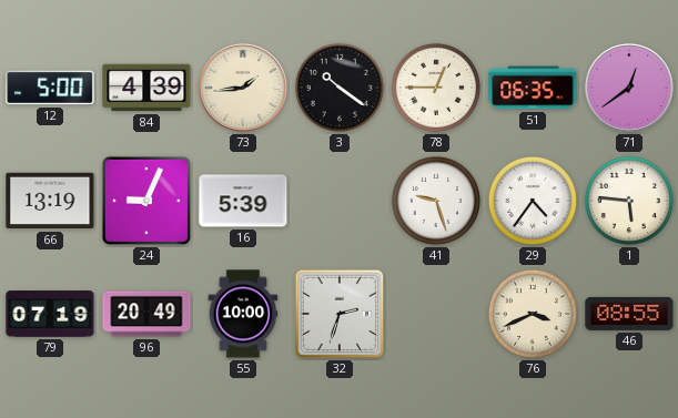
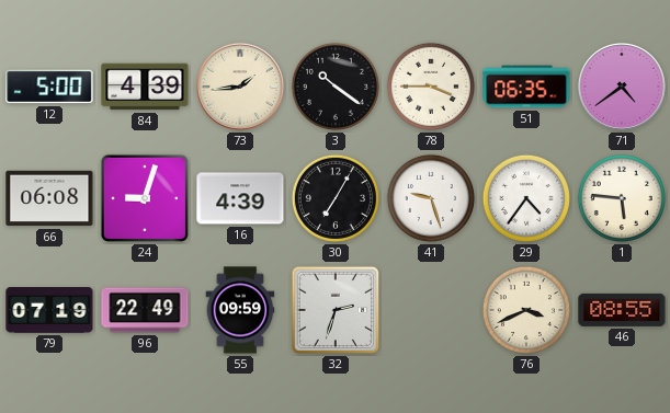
78: 12:45 -> 3:45
71: 12:39 -> 4:39
66: 13:19 -> 06:08
24: 9:04 -> 9:03
16: 5:39 -> 4:39
30: none -> 7:05
96: 20:49 -> 22:49
55: 10:00 -> 09:59
